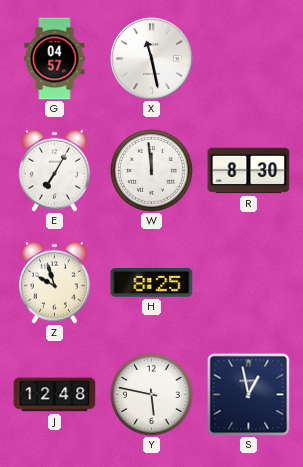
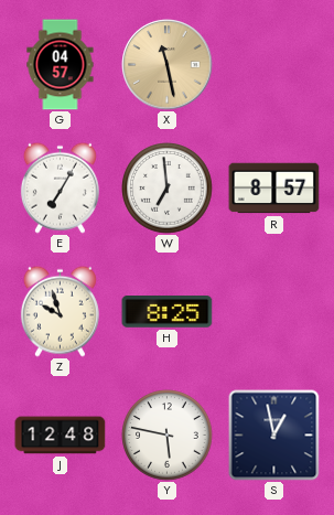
X dial: white -> champagne
W: 11:59 -> 6:59
R: 8:30 -> 8:57
